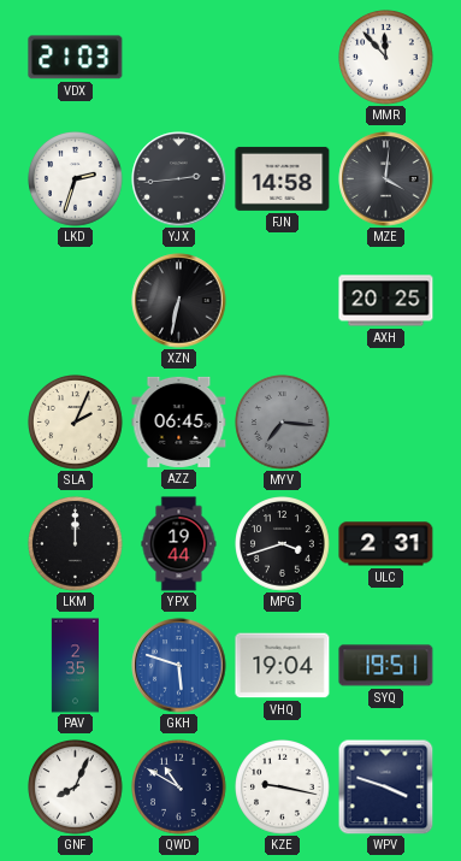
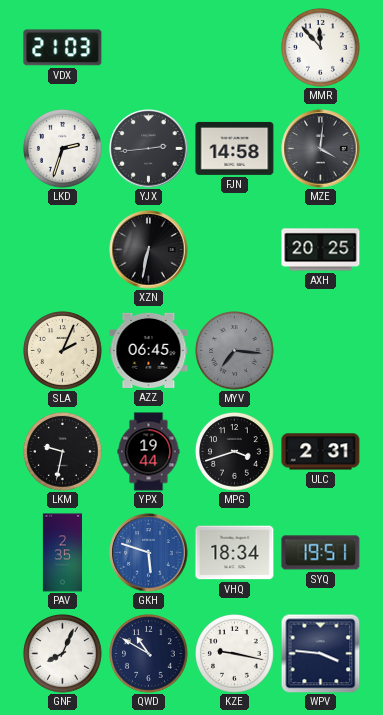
LKM: 12:00 -> 9:32
VHQ: 19:04 -> 18:34
WPV: 3:48 -> 3:46
